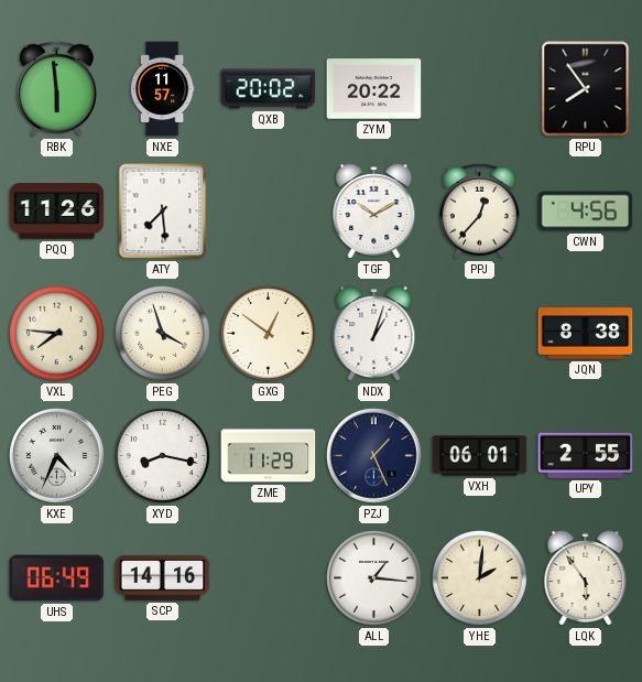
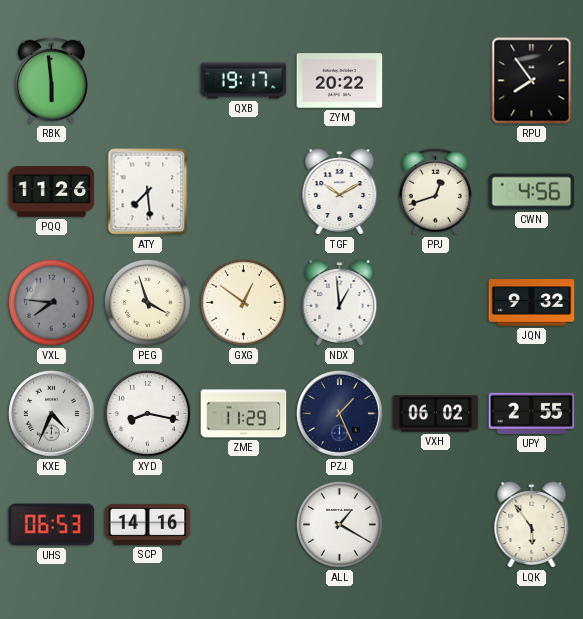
NXE: 11:57 -> none
QXB: 20:02 -> 19:17
PPJ: 12:37 -> 12:42
VXL dial: cream -> grey
NDX: 1:03 -> 12:59
JQN: 8:38 -> 9:32
VXH: 06:01 -> 06:02
UHS: 06:49 -> 06:53
ALL: 1:16 -> 1:20
YHE: 2:01 -> none
